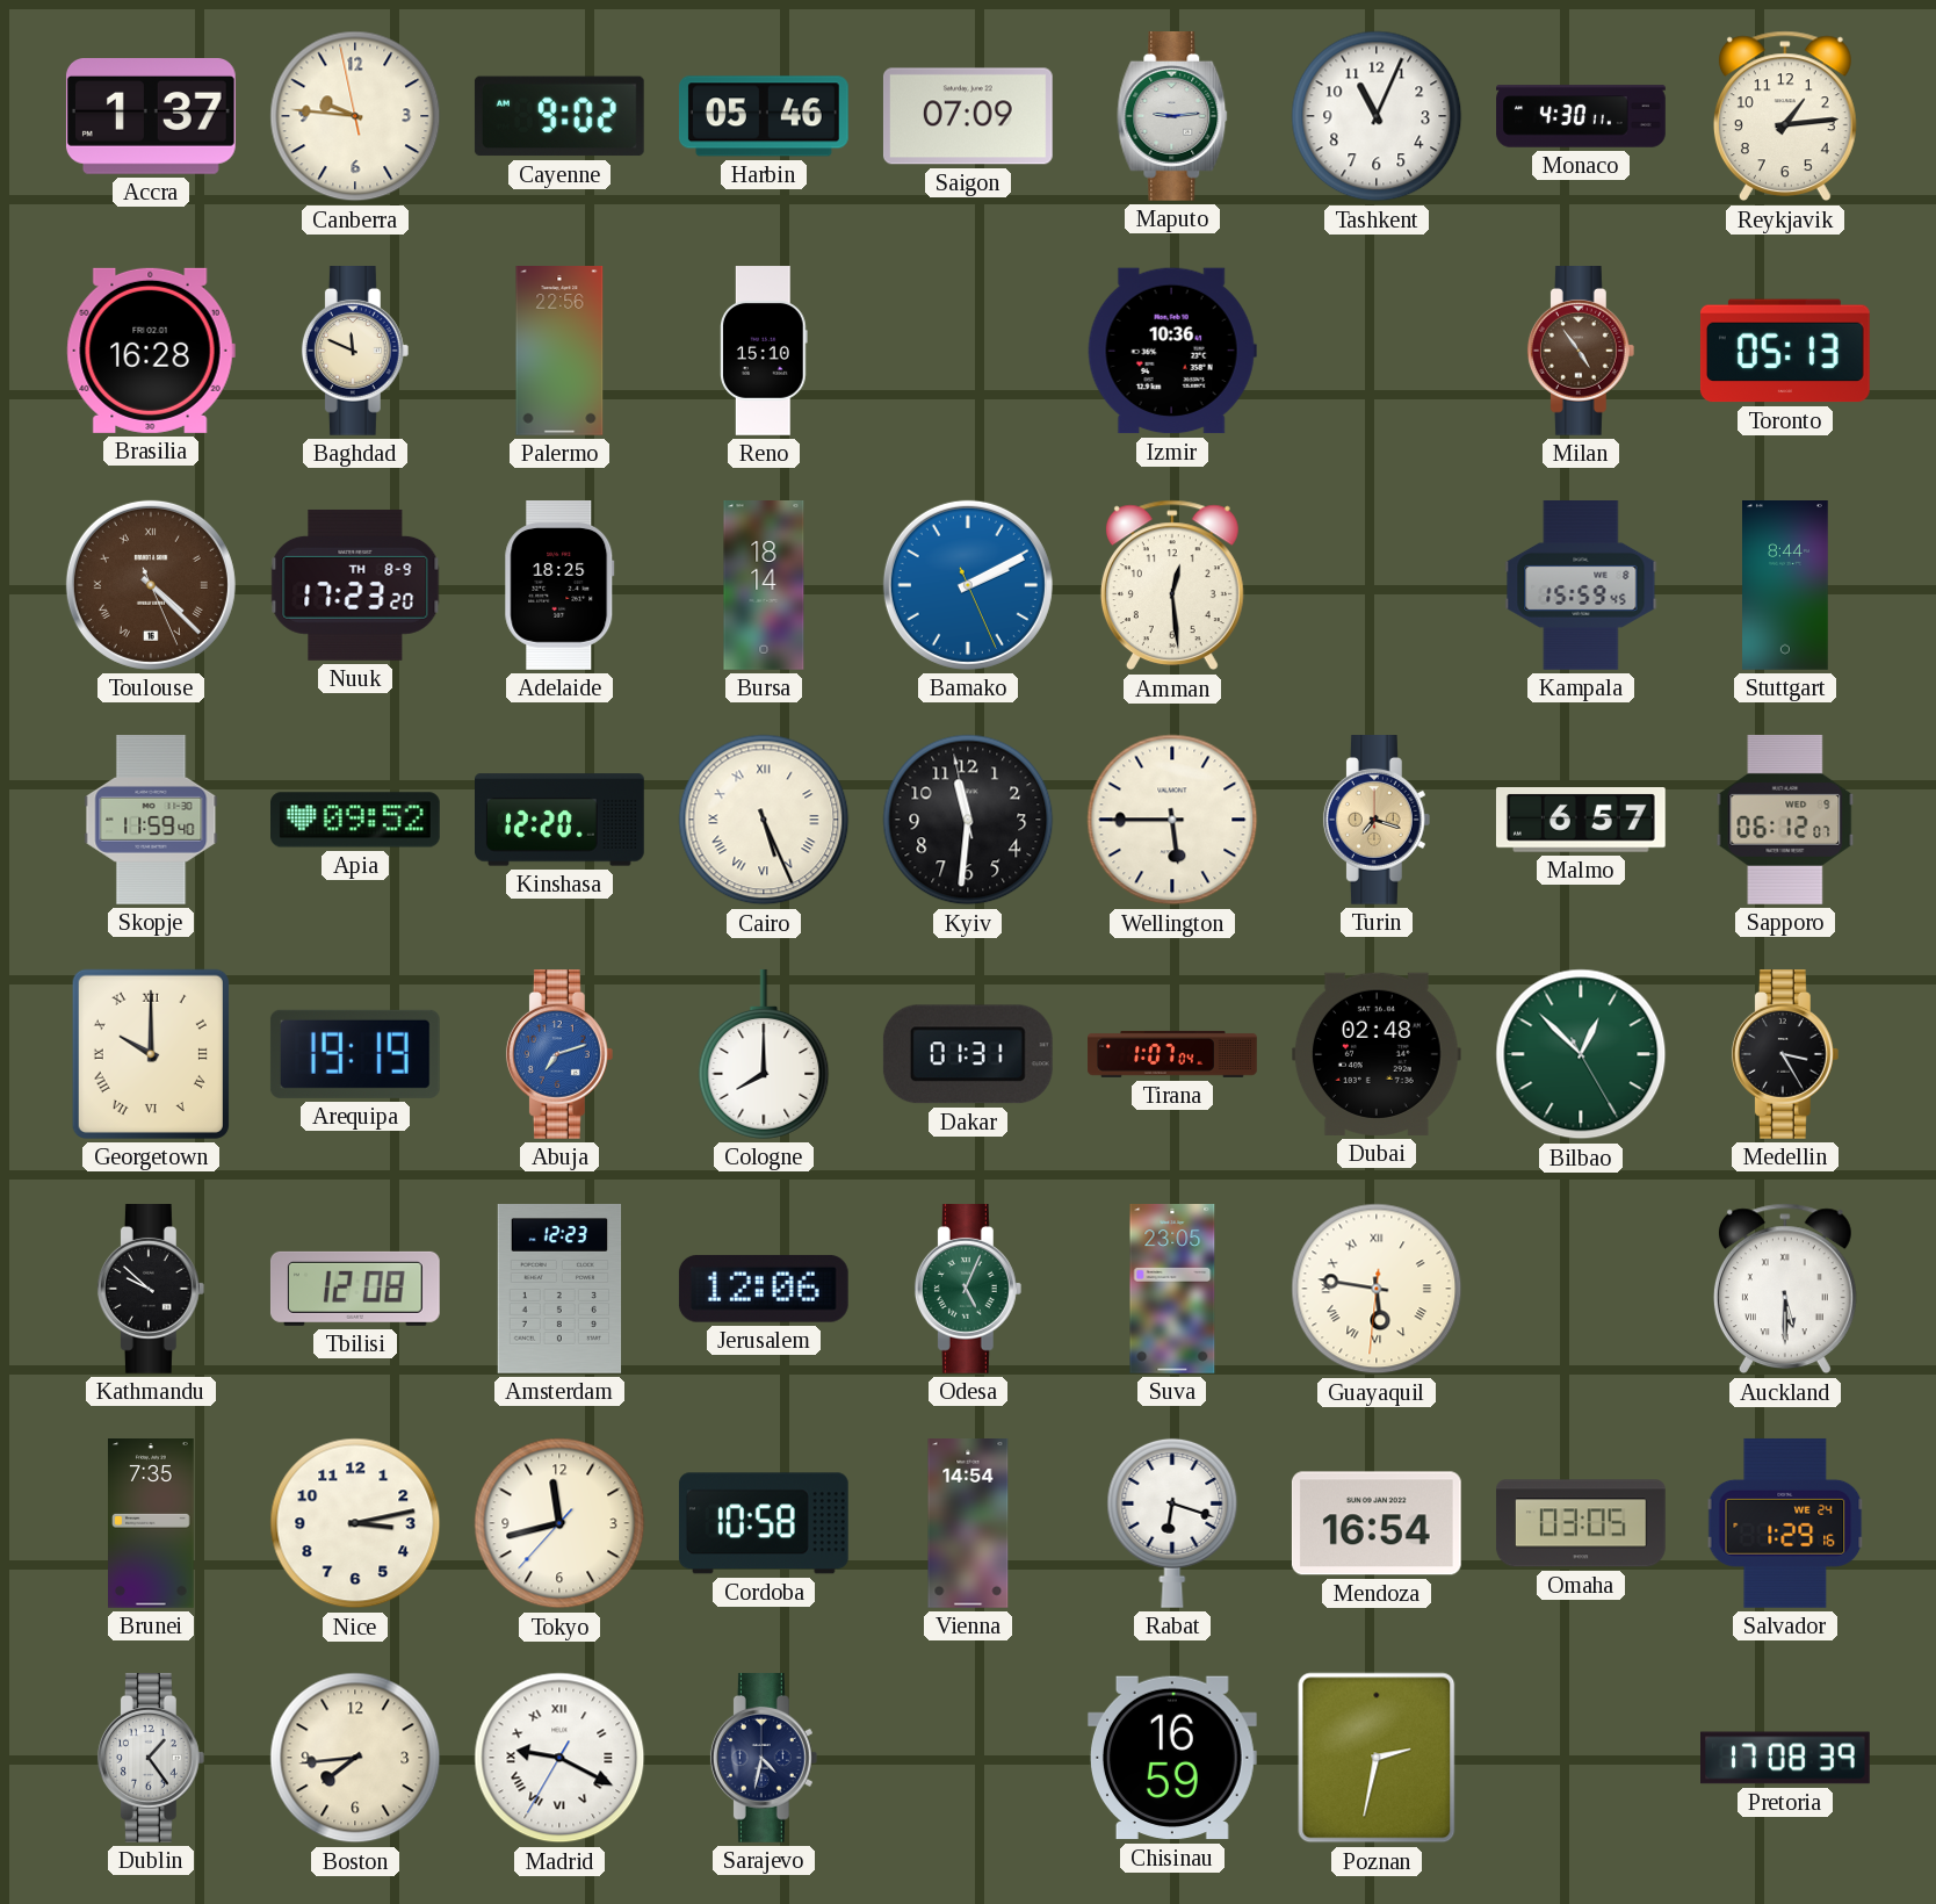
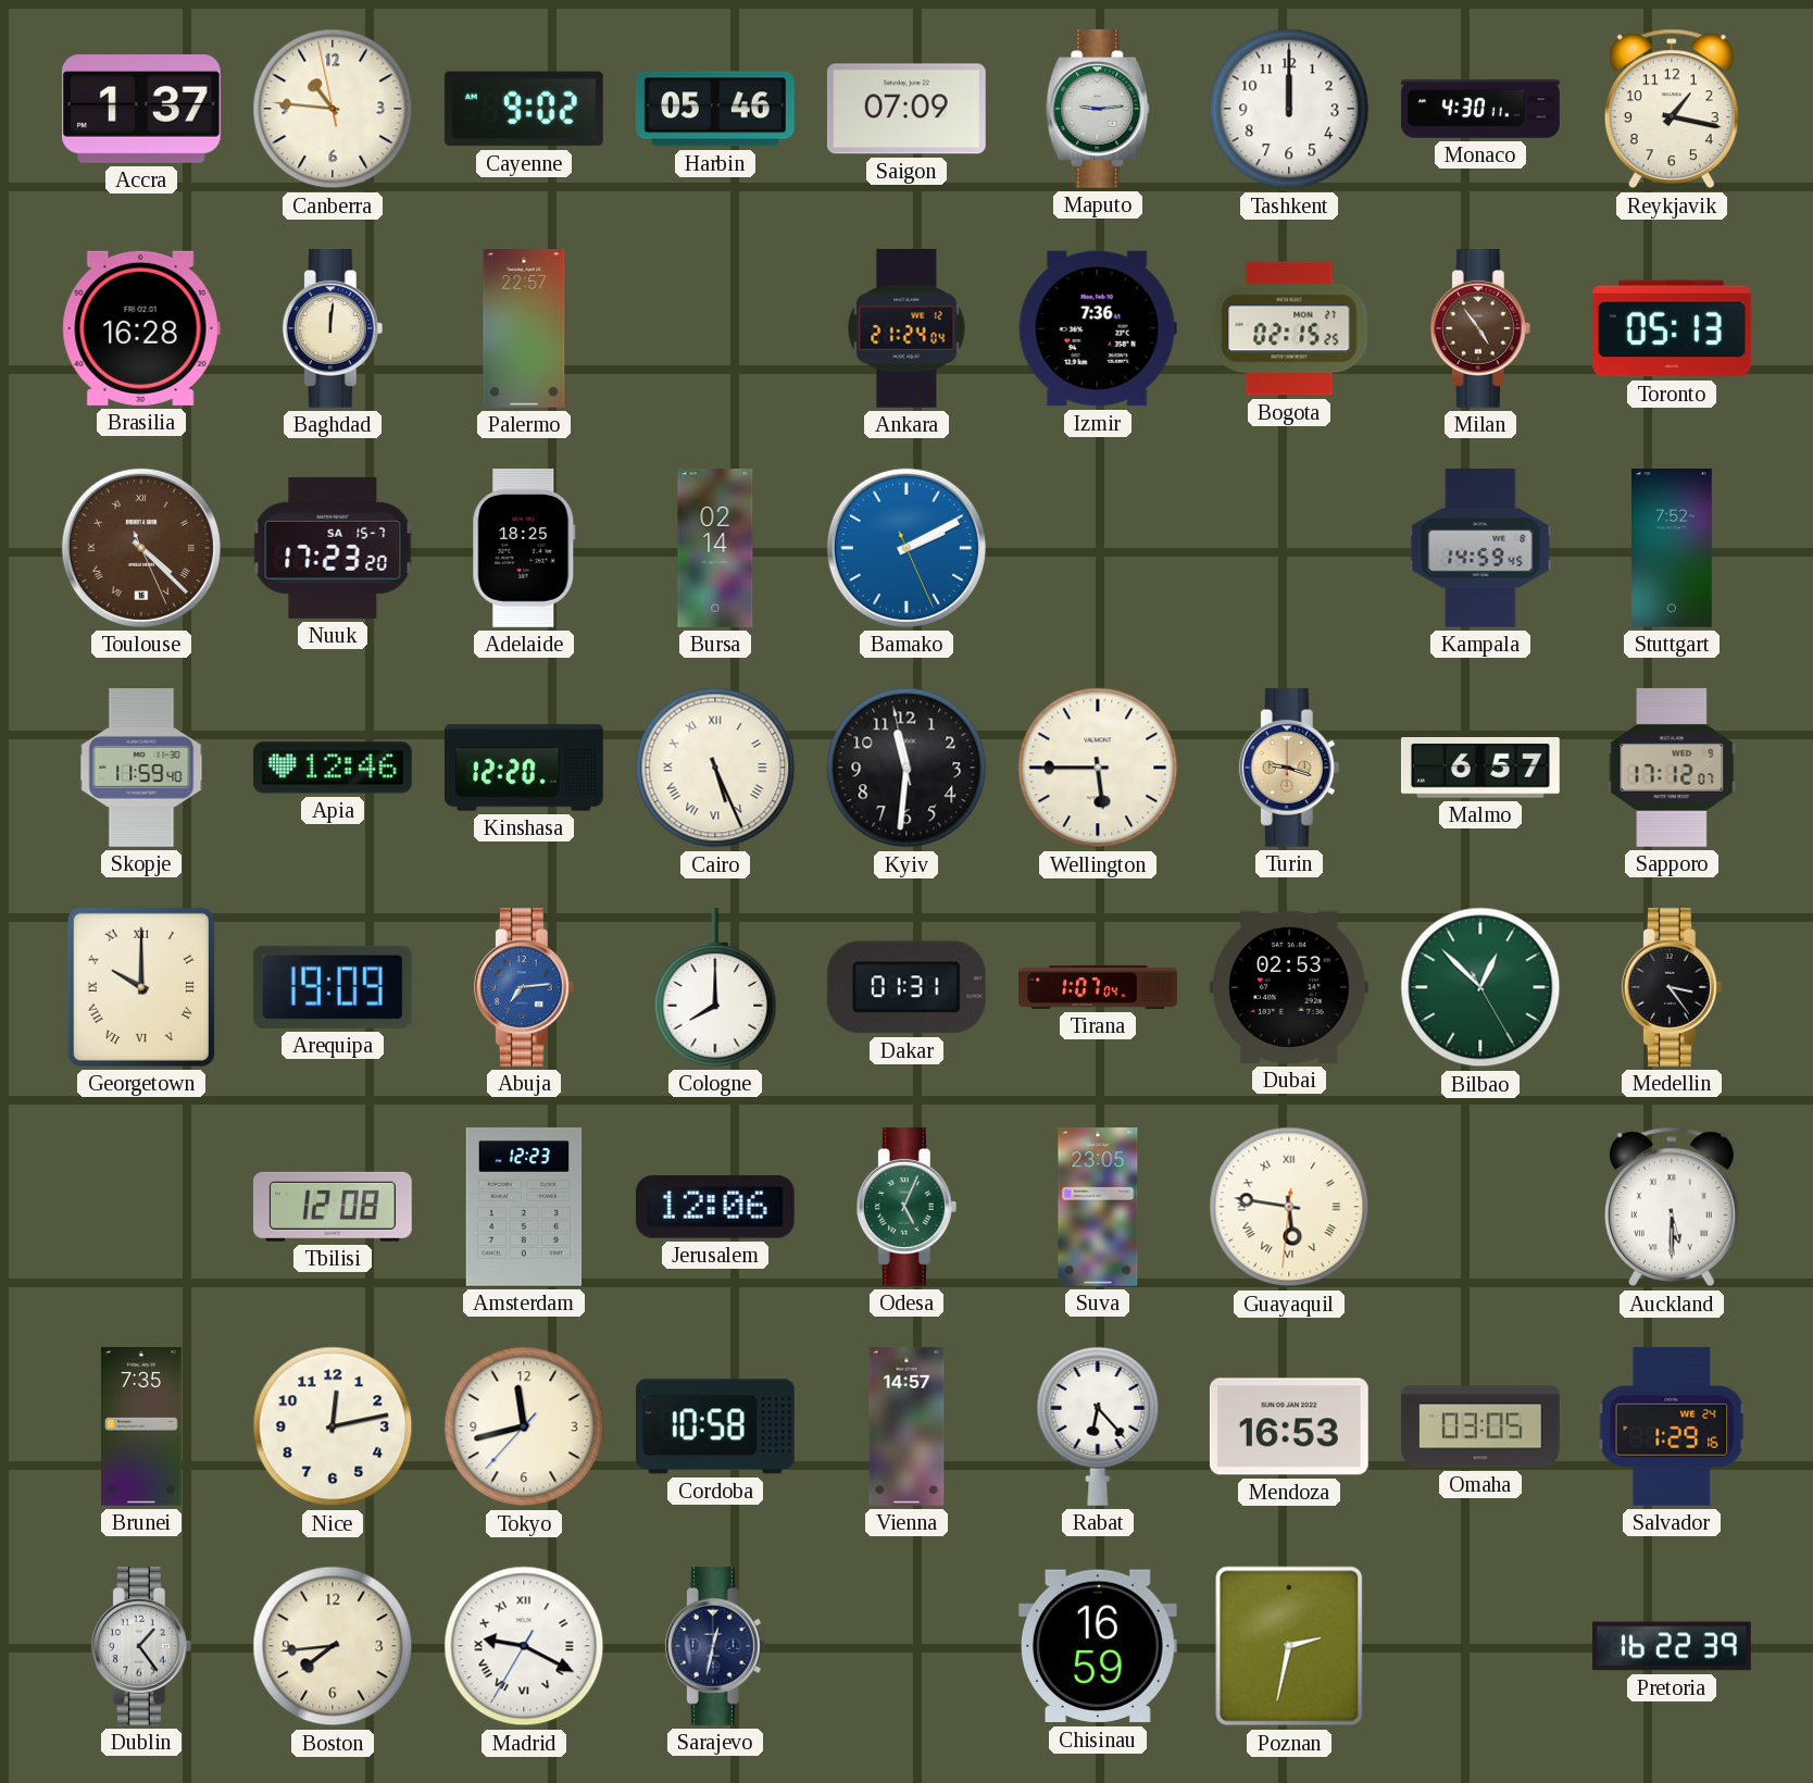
Canberra: 9:45 -> 10:45
Tashkent: 11:04 -> 12:00
Reykjavik: 1:14 -> 1:17
Baghdad: 11:49 -> 12:01
Palermo: 22:56 -> 22:57
Reno: 15:10 -> none
Ankara: none -> 21:24
Izmir: 10:36 -> 7:36
Bogota: none -> 02:15
Nuuk date: TH 8-9 -> SA 15-7
Bursa: 18:14 -> 02:14
Amman: 12:29 -> none
Kampala: 15:59 -> 14:59
Stuttgart: 8:44 -> 7:52
Apia: 09:52 -> 12:46
Turin: 7:18 -> 9:18
Sapporo: 06:12 -> 17:12
Arequipa: 19:19 -> 19:09
Abuja: 7:12 -> 7:14
Dubai: 02:48 -> 02:53
Medellin: 3:25 -> 3:24
Kathmandu: 9:52 -> none
Nice: 3:13 -> 12:13
Vienna: 14:54 -> 14:57
Rabat: 6:18 -> 6:23
Mendoza: 16:54 -> 16:53
Sarajevo: 4:32 -> 12:32
Pretoria: 17:08 -> 16:22
